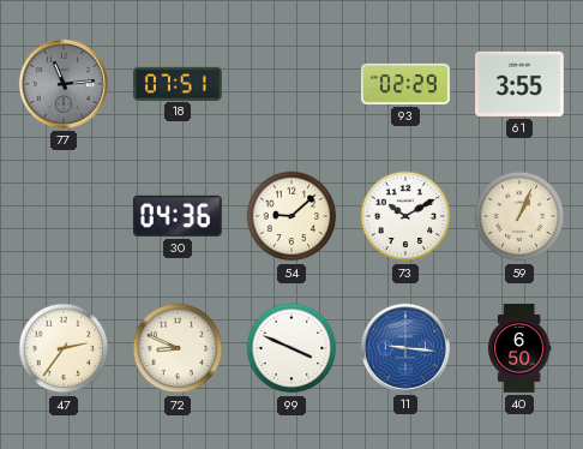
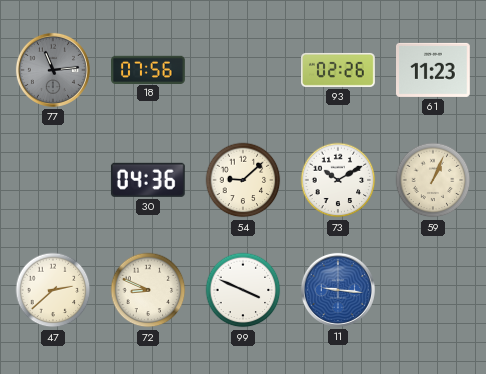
18: 07:51 -> 07:56
93: 02:29 -> 02:26
61: 3:55 -> 11:23
47: 2:36 -> 2:38
40: 6:50 -> none
